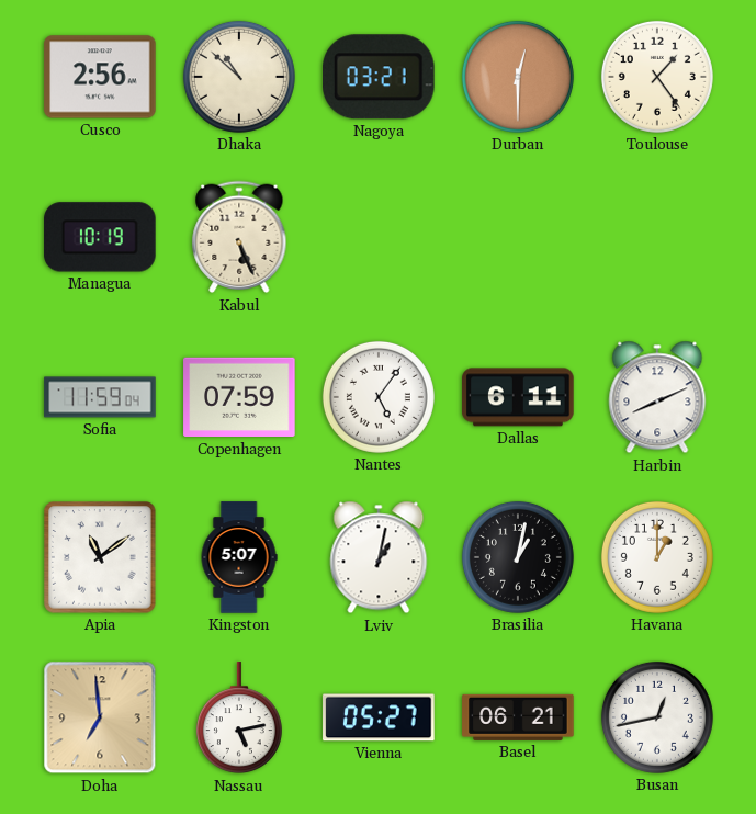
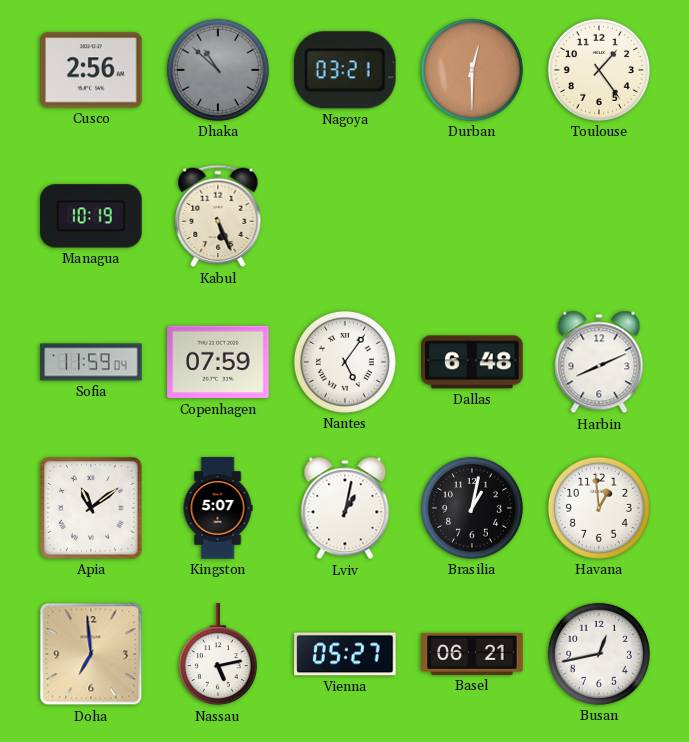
Dhaka dial: cream -> grey
Dallas: 6:11 -> 6:48
Havana: 1:00 -> 12:59
